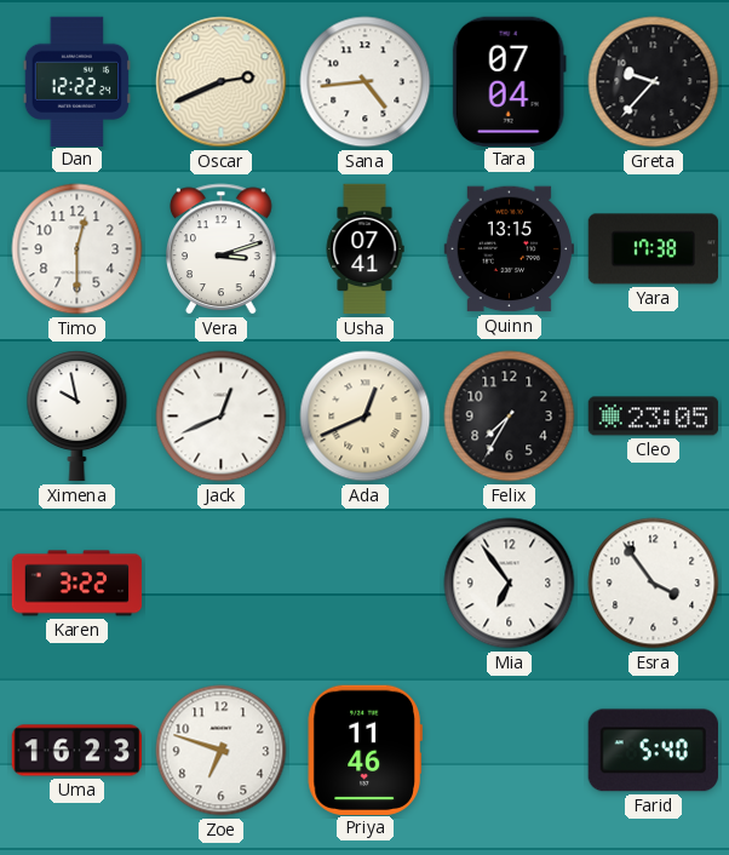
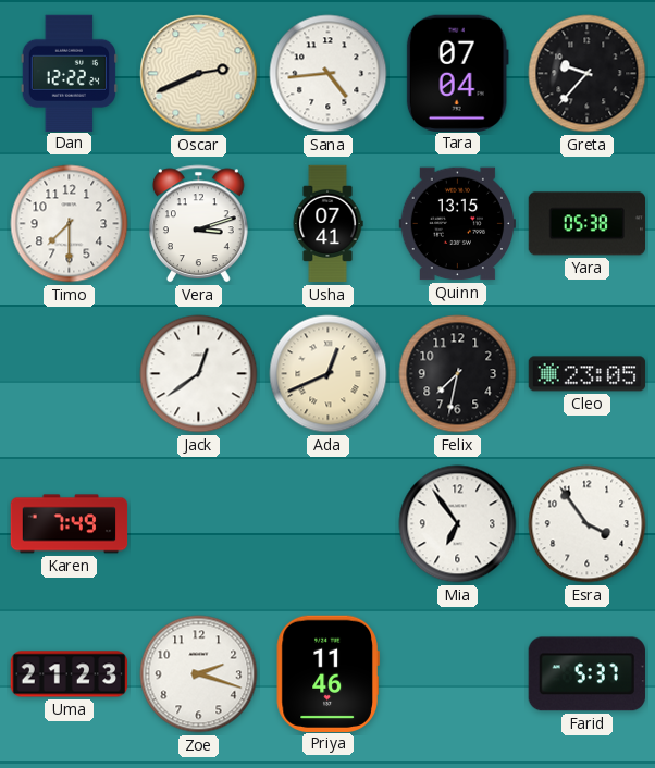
Timo: 12:30 -> 7:30
Yara: 17:38 -> 05:38
Ximena: 9:58 -> none
Jack: 12:41 -> 12:39
Felix: 7:35 -> 7:32
Karen: 3:22 -> 7:49
Uma: 16:23 -> 21:23
Zoe: 6:48 -> 2:18
Farid: 5:40 -> 5:37
